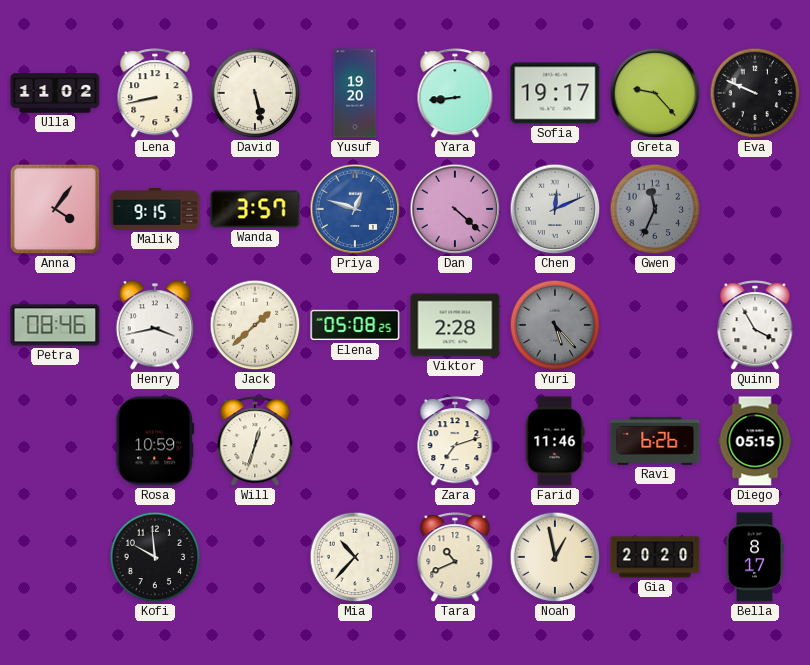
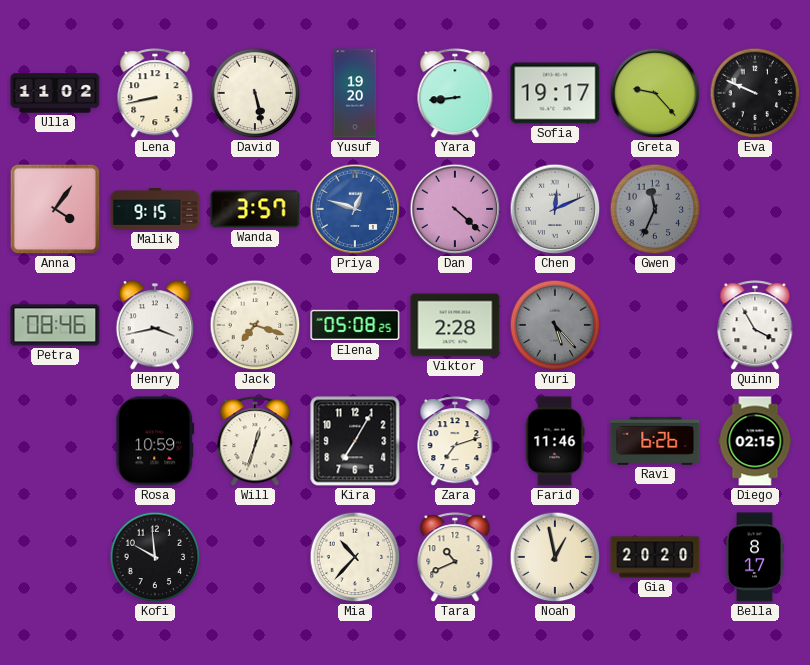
Jack: 1:38 -> 7:18
Kira: none -> 7:05
Diego: 05:15 -> 02:15
